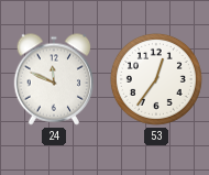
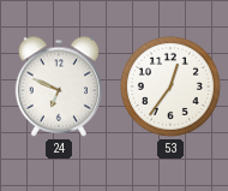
24: 11:49 -> 6:49
